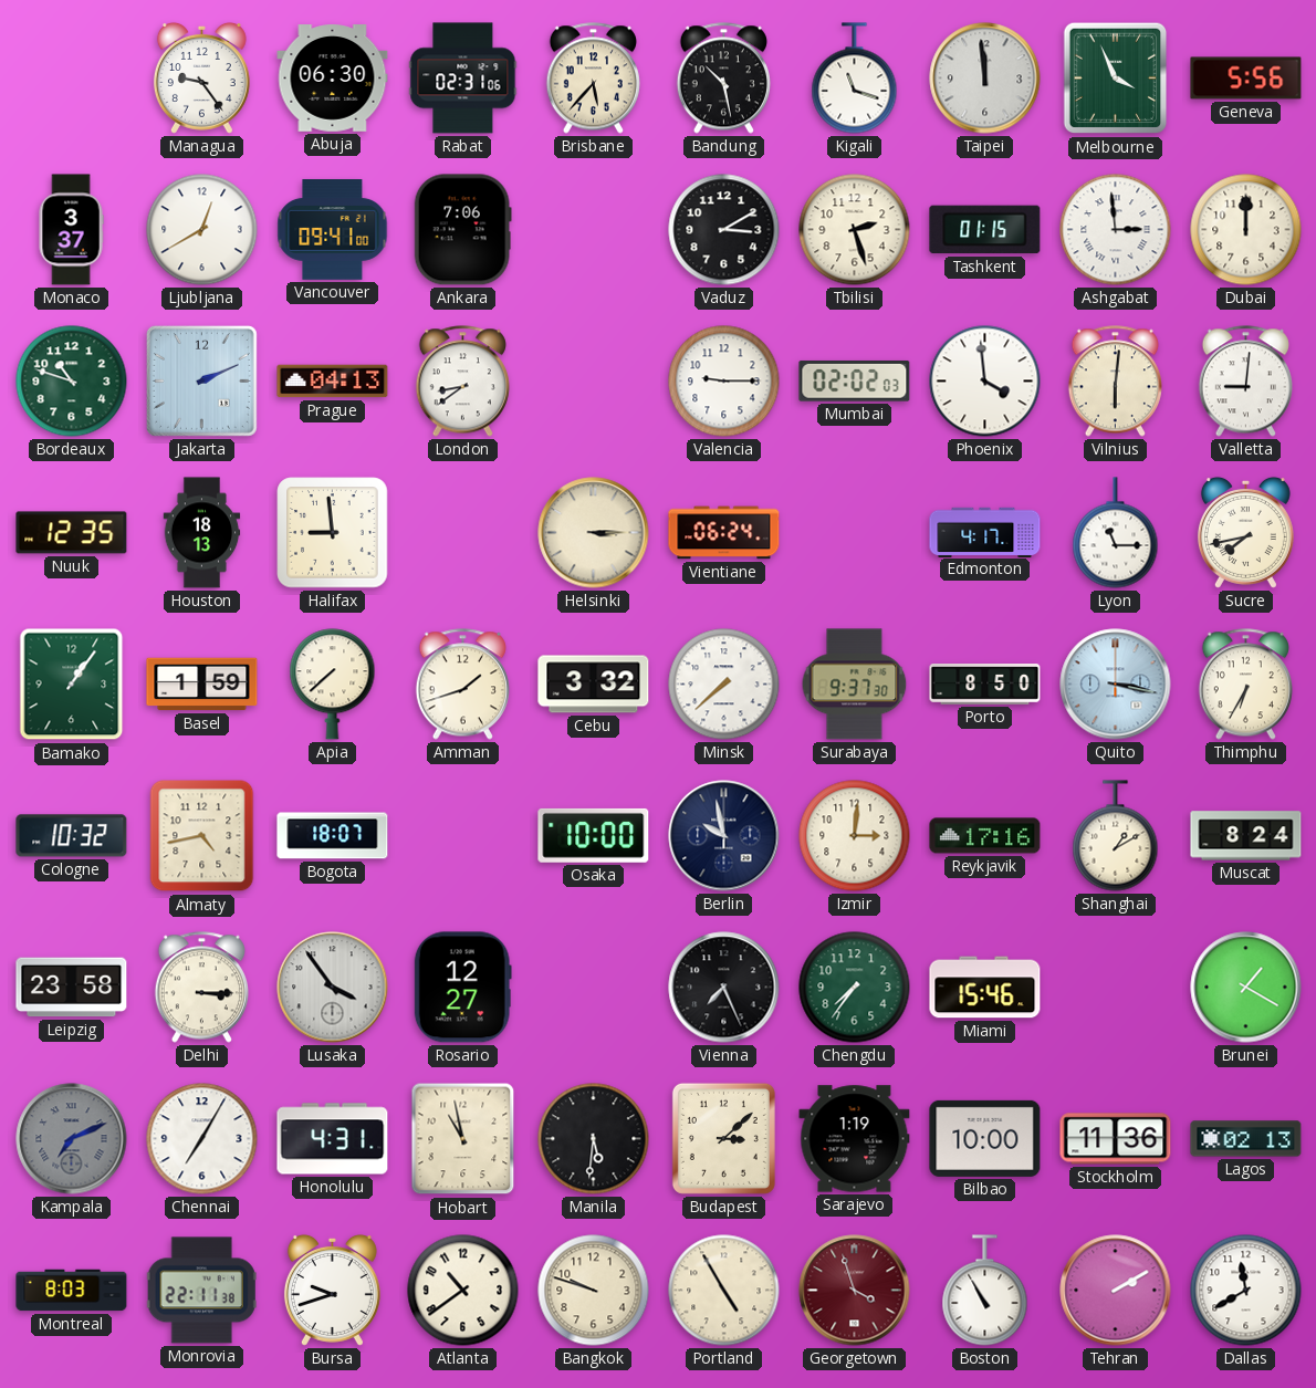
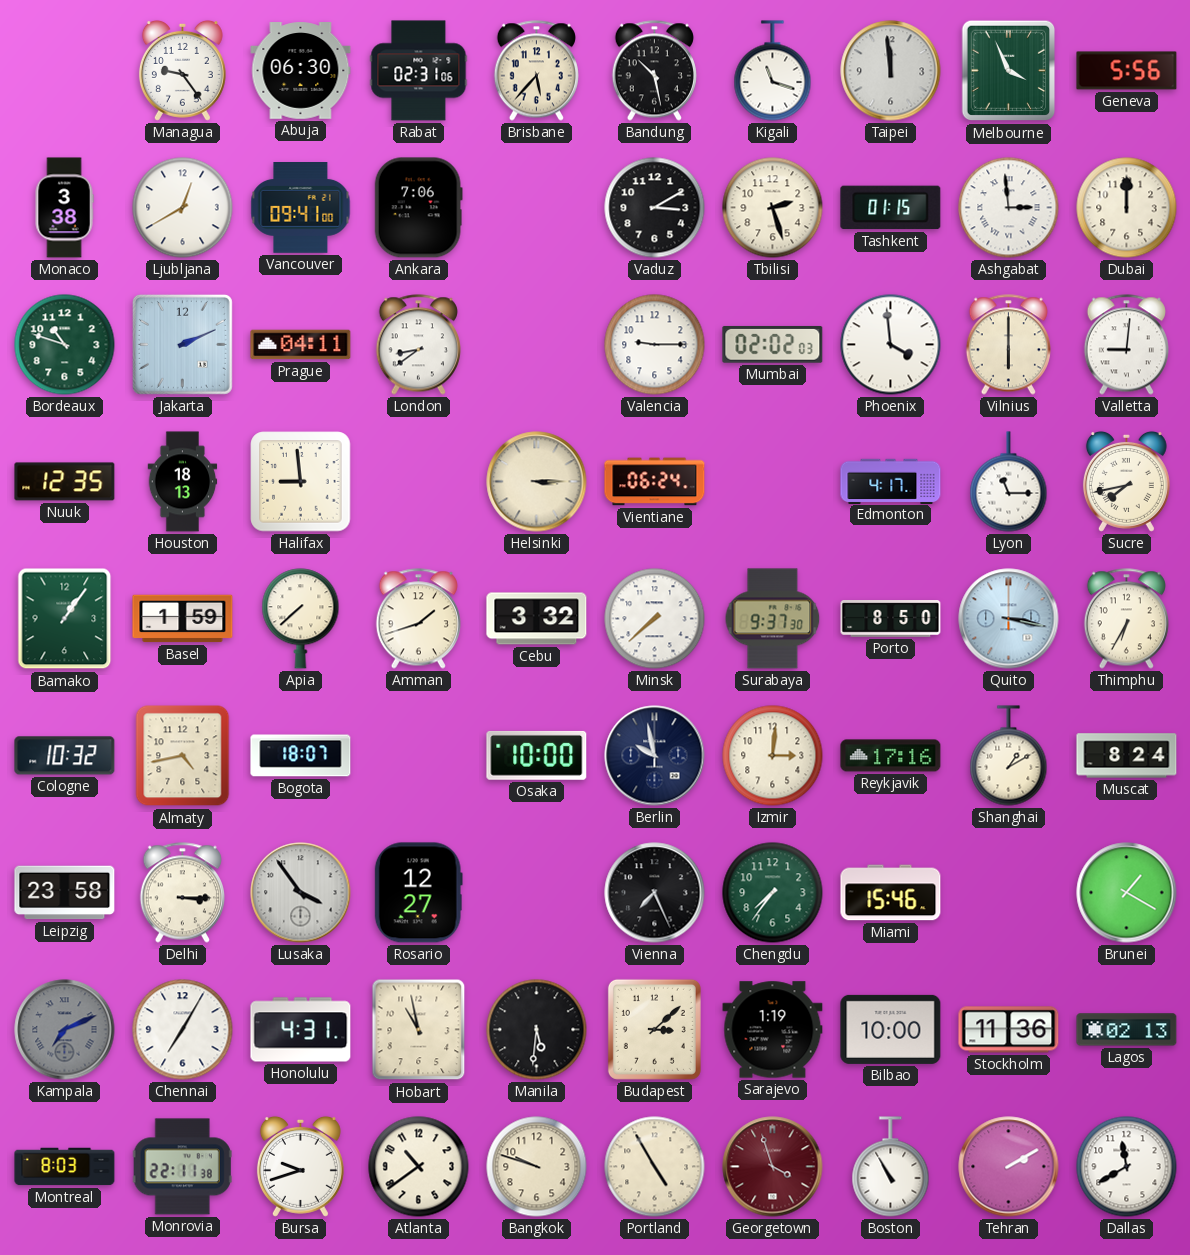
Monaco: 3:37 -> 3:38
Prague: 04:13 -> 04:11
Vilnius: 6:01 -> 6:00
